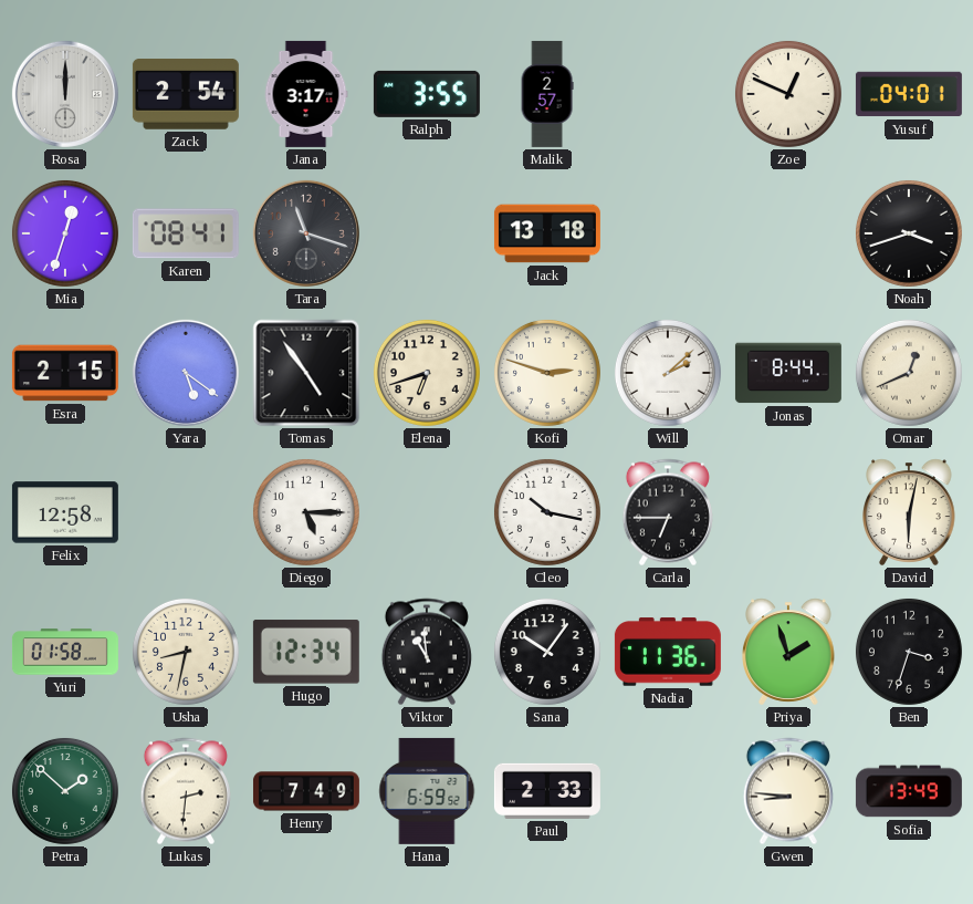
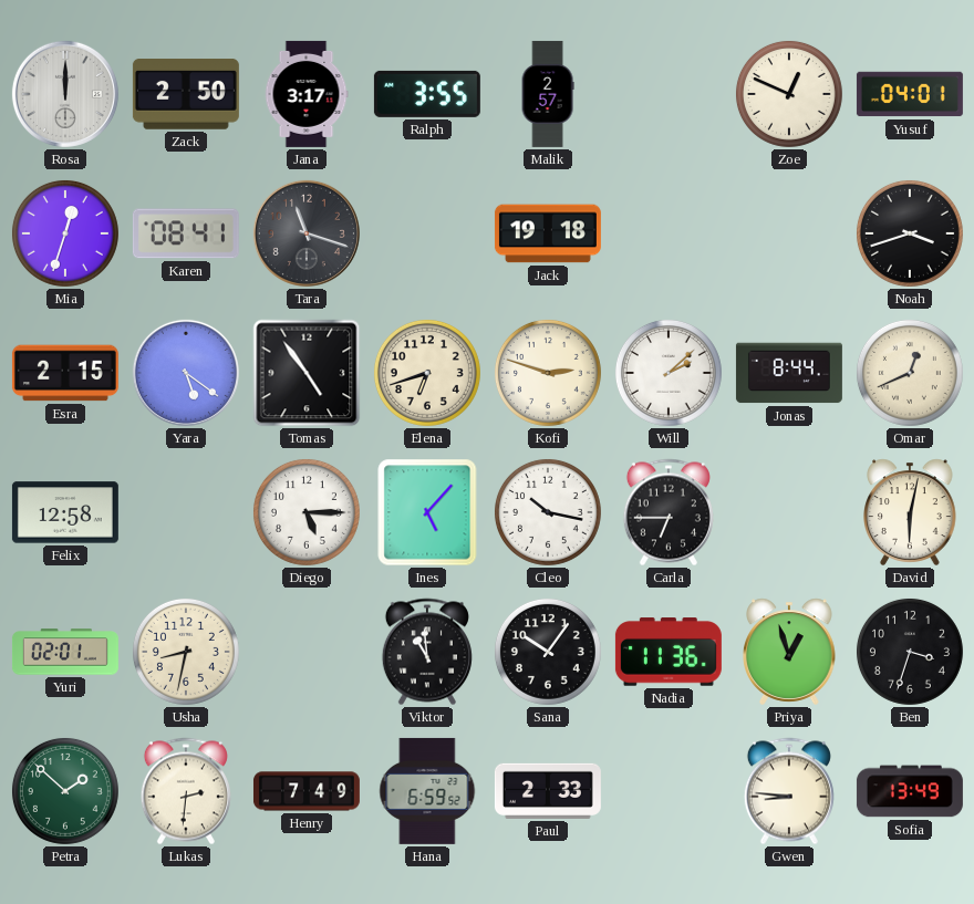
Zack: 2:54 -> 2:50
Jack: 13:18 -> 19:18
Ines: none -> 5:07
Yuri: 01:58 -> 02:01
Hugo: 12:34 -> none
Priya: 1:57 -> 12:57
